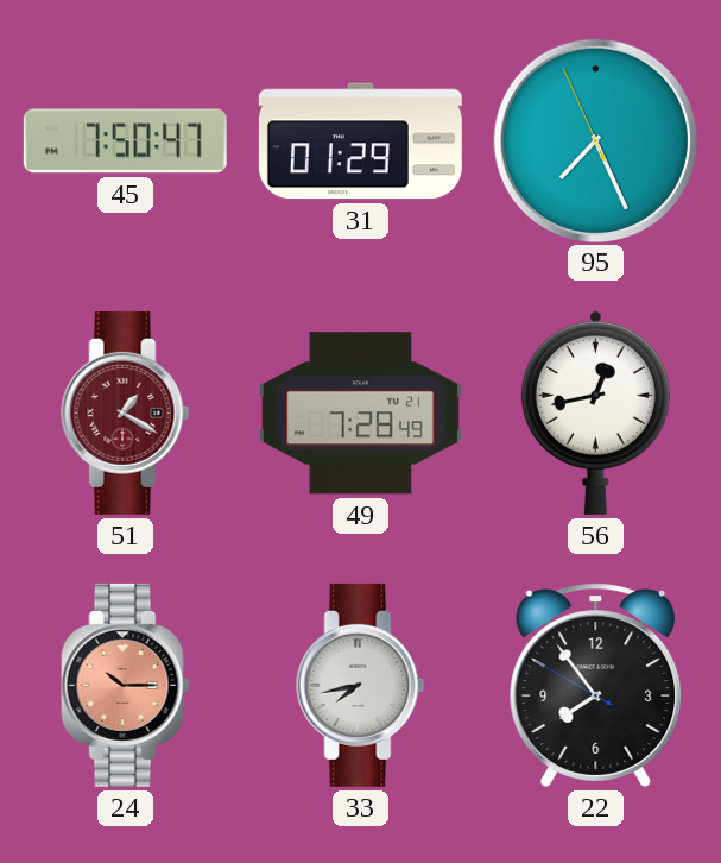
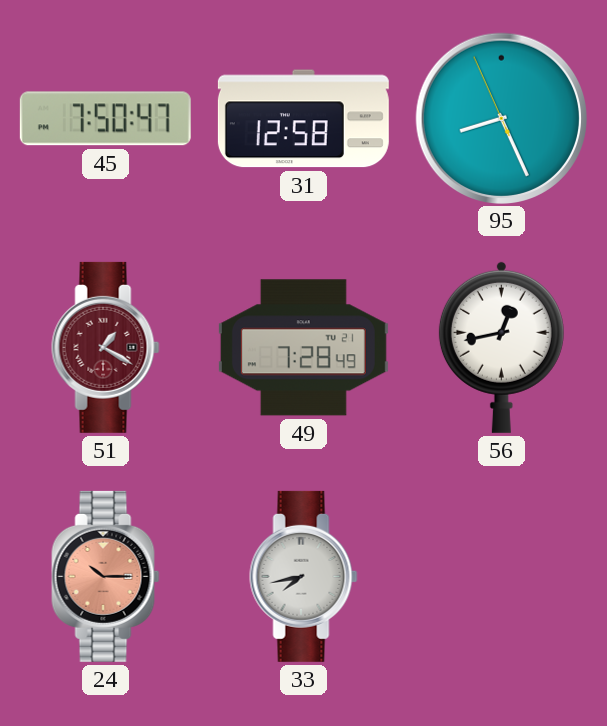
31: 01:29 -> 12:58
95: 7:25 -> 8:25
22: 7:53 -> none
